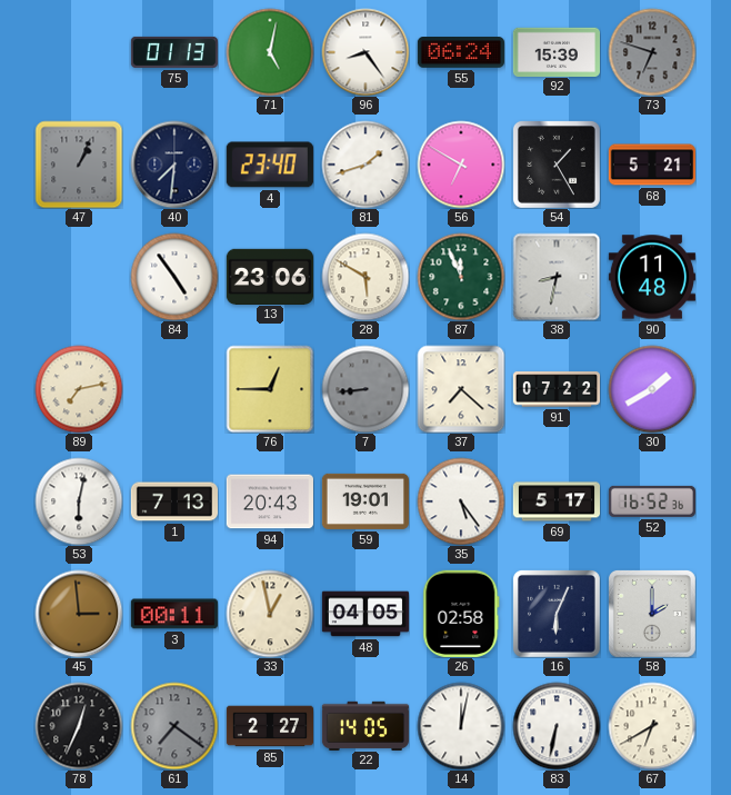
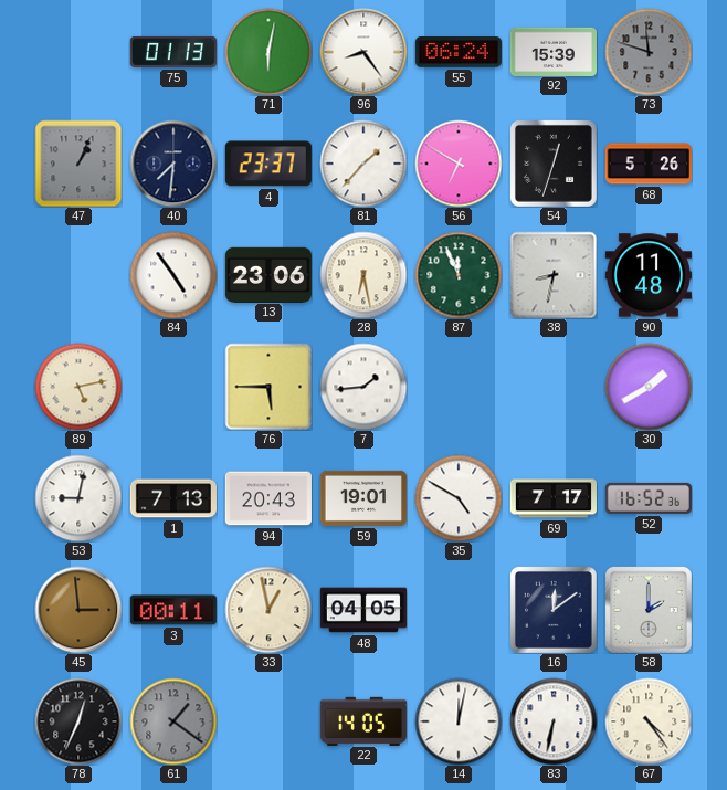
71: 5:02 -> 6:02
73: 6:48 -> 11:48
4: 23:40 -> 23:37
81: 1:42 -> 1:37
54: 1:25 -> 12:33
68: 5:21 -> 5:26
28: 5:50 -> 6:28
89: 7:13 -> 5:13
76: 12:45 -> 5:45
7: 8:44 -> 1:44
7 dial: grey -> white
37: 7:22 -> none
91: 07:22 -> none
53: 6:02 -> 9:02
35: 5:24 -> 4:50
69: 5:17 -> 7:17
26: 02:58 -> none
16: 6:04 -> 12:09
61: 7:21 -> 1:21
85: 2:27 -> none
67: 6:40 -> 4:24
